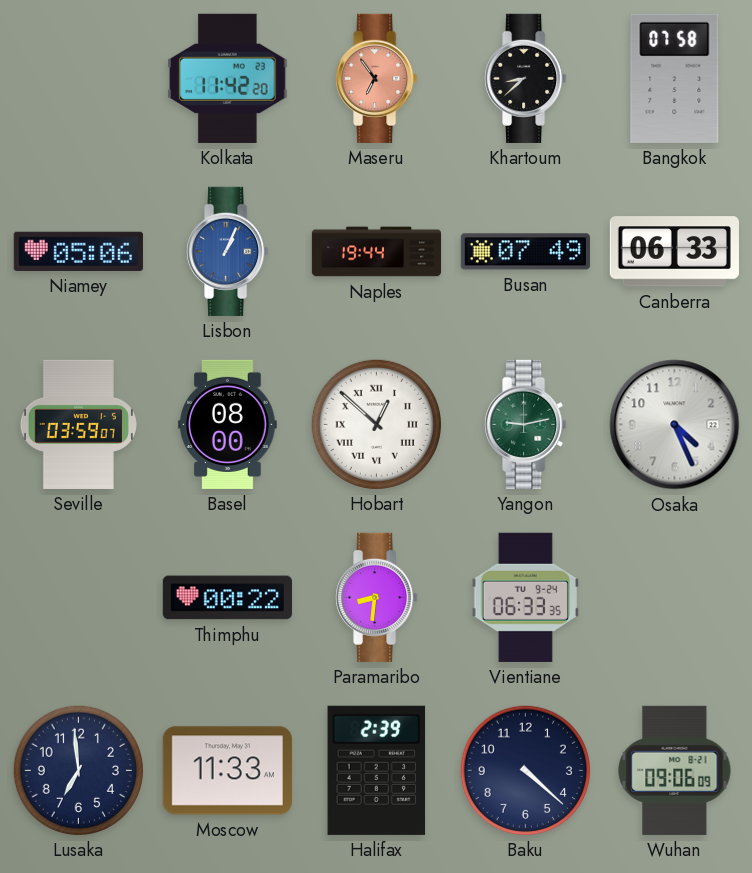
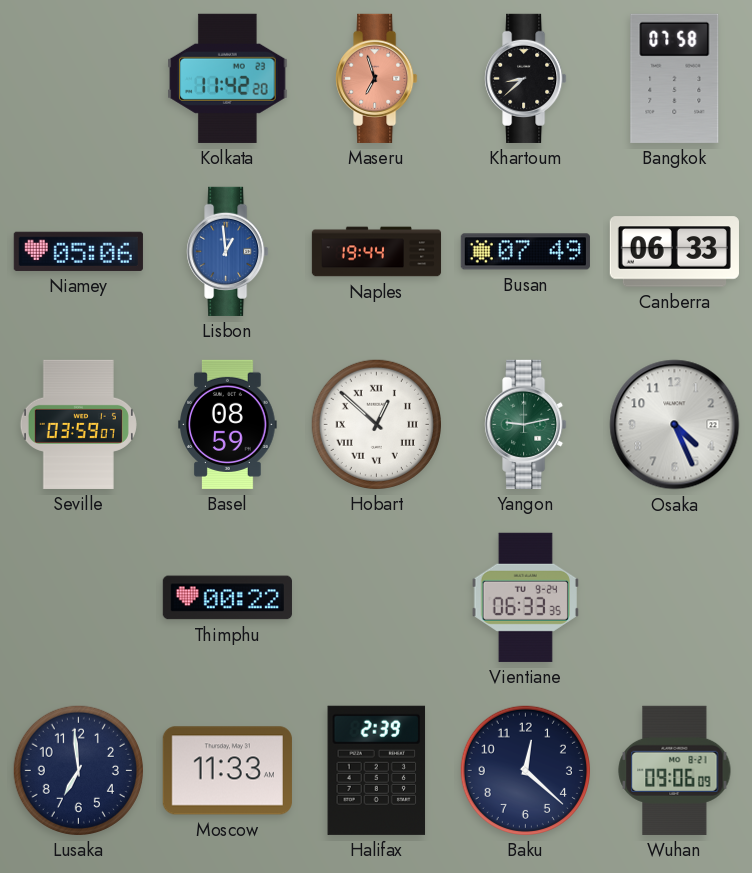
Maseru: 6:54 -> 6:57
Lisbon: 1:04 -> 12:59
Basel: 08:00 -> 08:59
Paramaribo: 8:31 -> none
Baku: 4:22 -> 12:22
